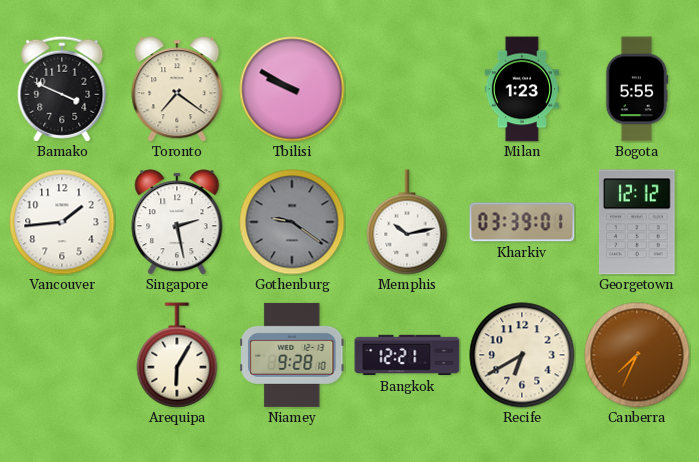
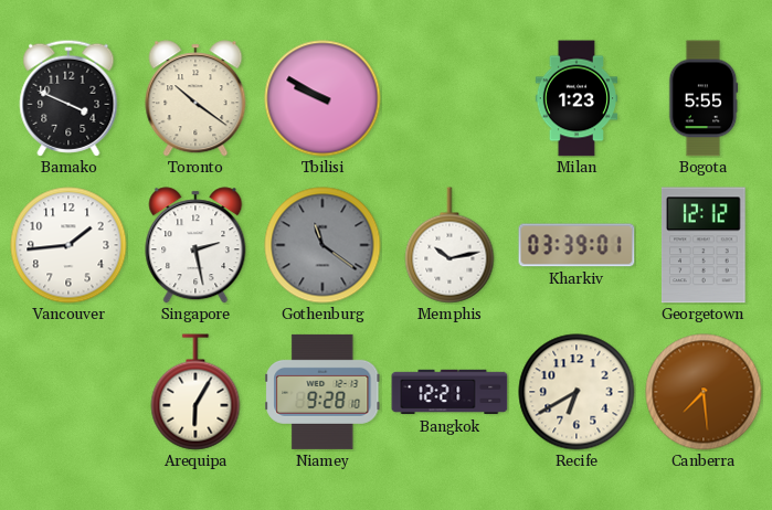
Toronto: 7:21 -> 10:21
Gothenburg: 9:21 -> 11:21
Canberra: 7:34 -> 7:29
